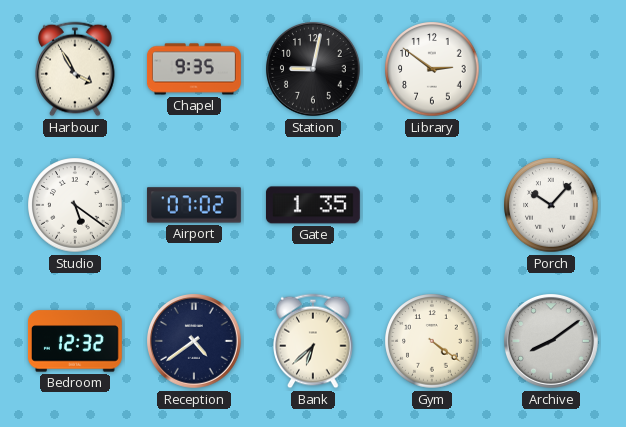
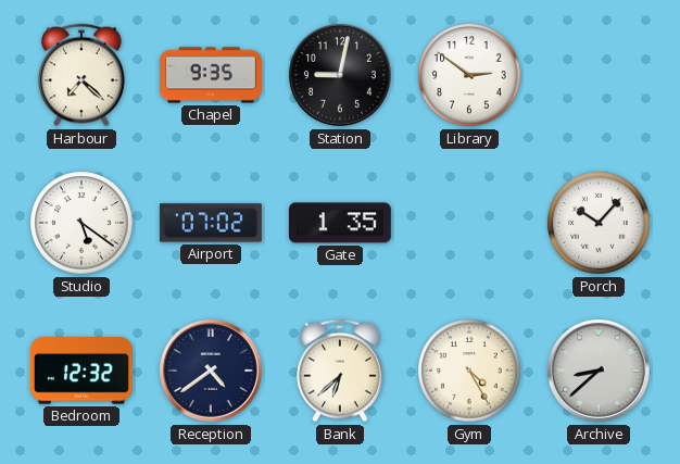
Harbour: 3:55 -> 7:22
Gym: 4:21 -> 4:25
Archive: 8:09 -> 8:38
